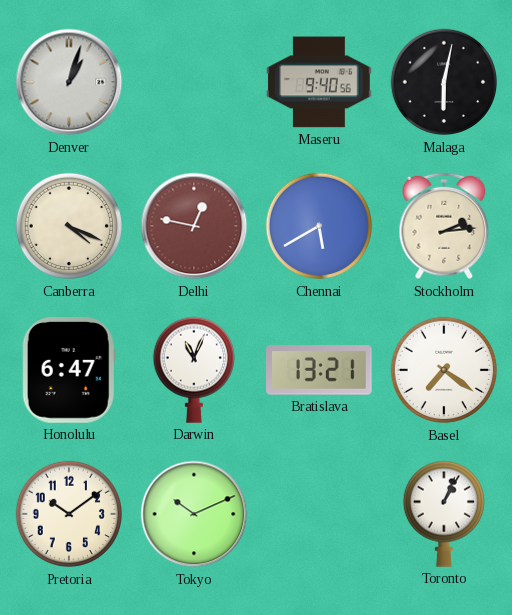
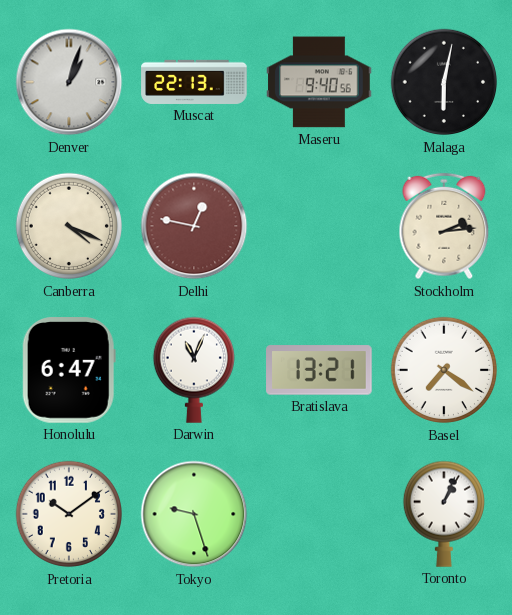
Muscat: none -> 22:13
Chennai: 5:40 -> none
Tokyo: 10:11 -> 9:27
